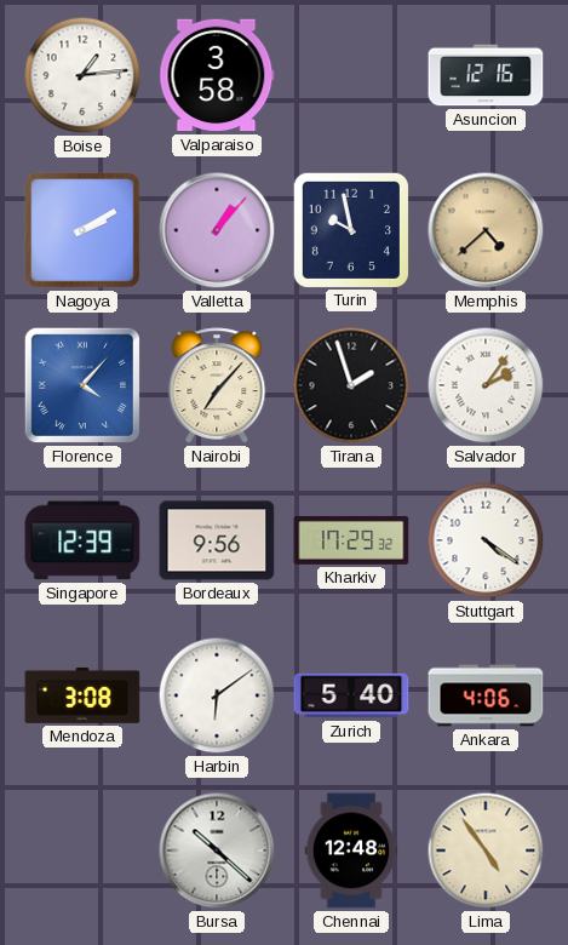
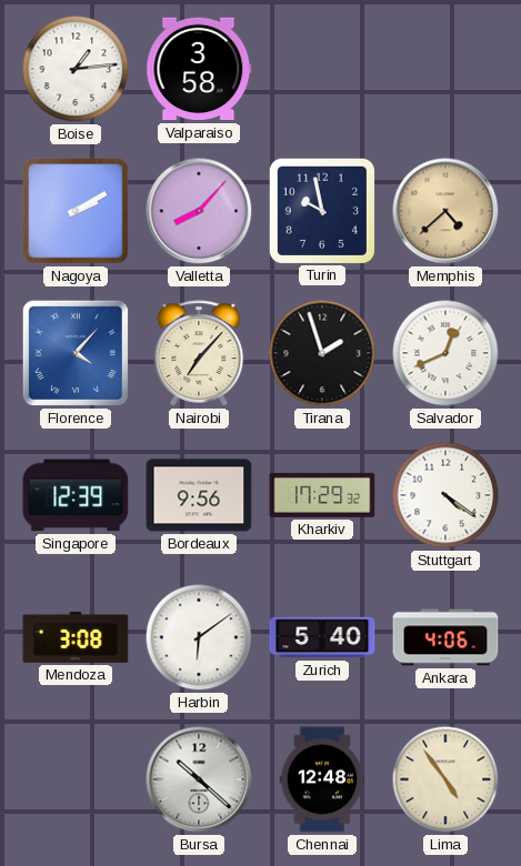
Asuncion: 12:16 -> none
Valletta: 1:07 -> 8:07
Salvador: 2:06 -> 12:41
